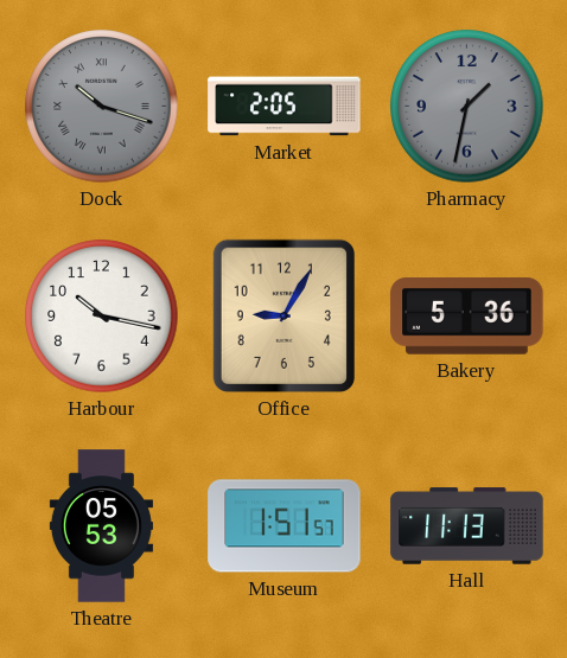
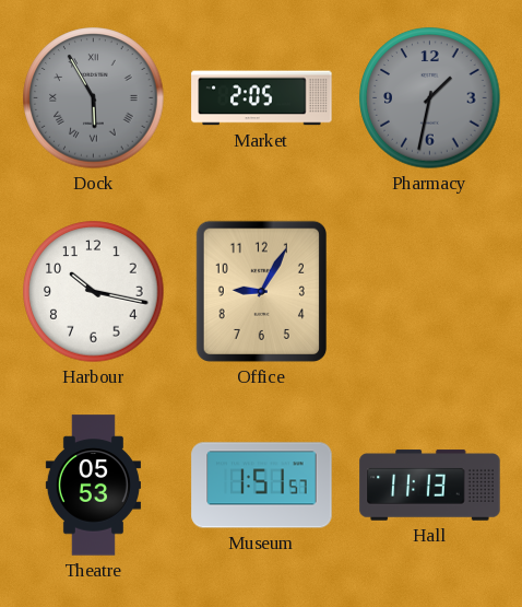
Dock: 10:18 -> 5:55
Bakery: 5:36 -> none
